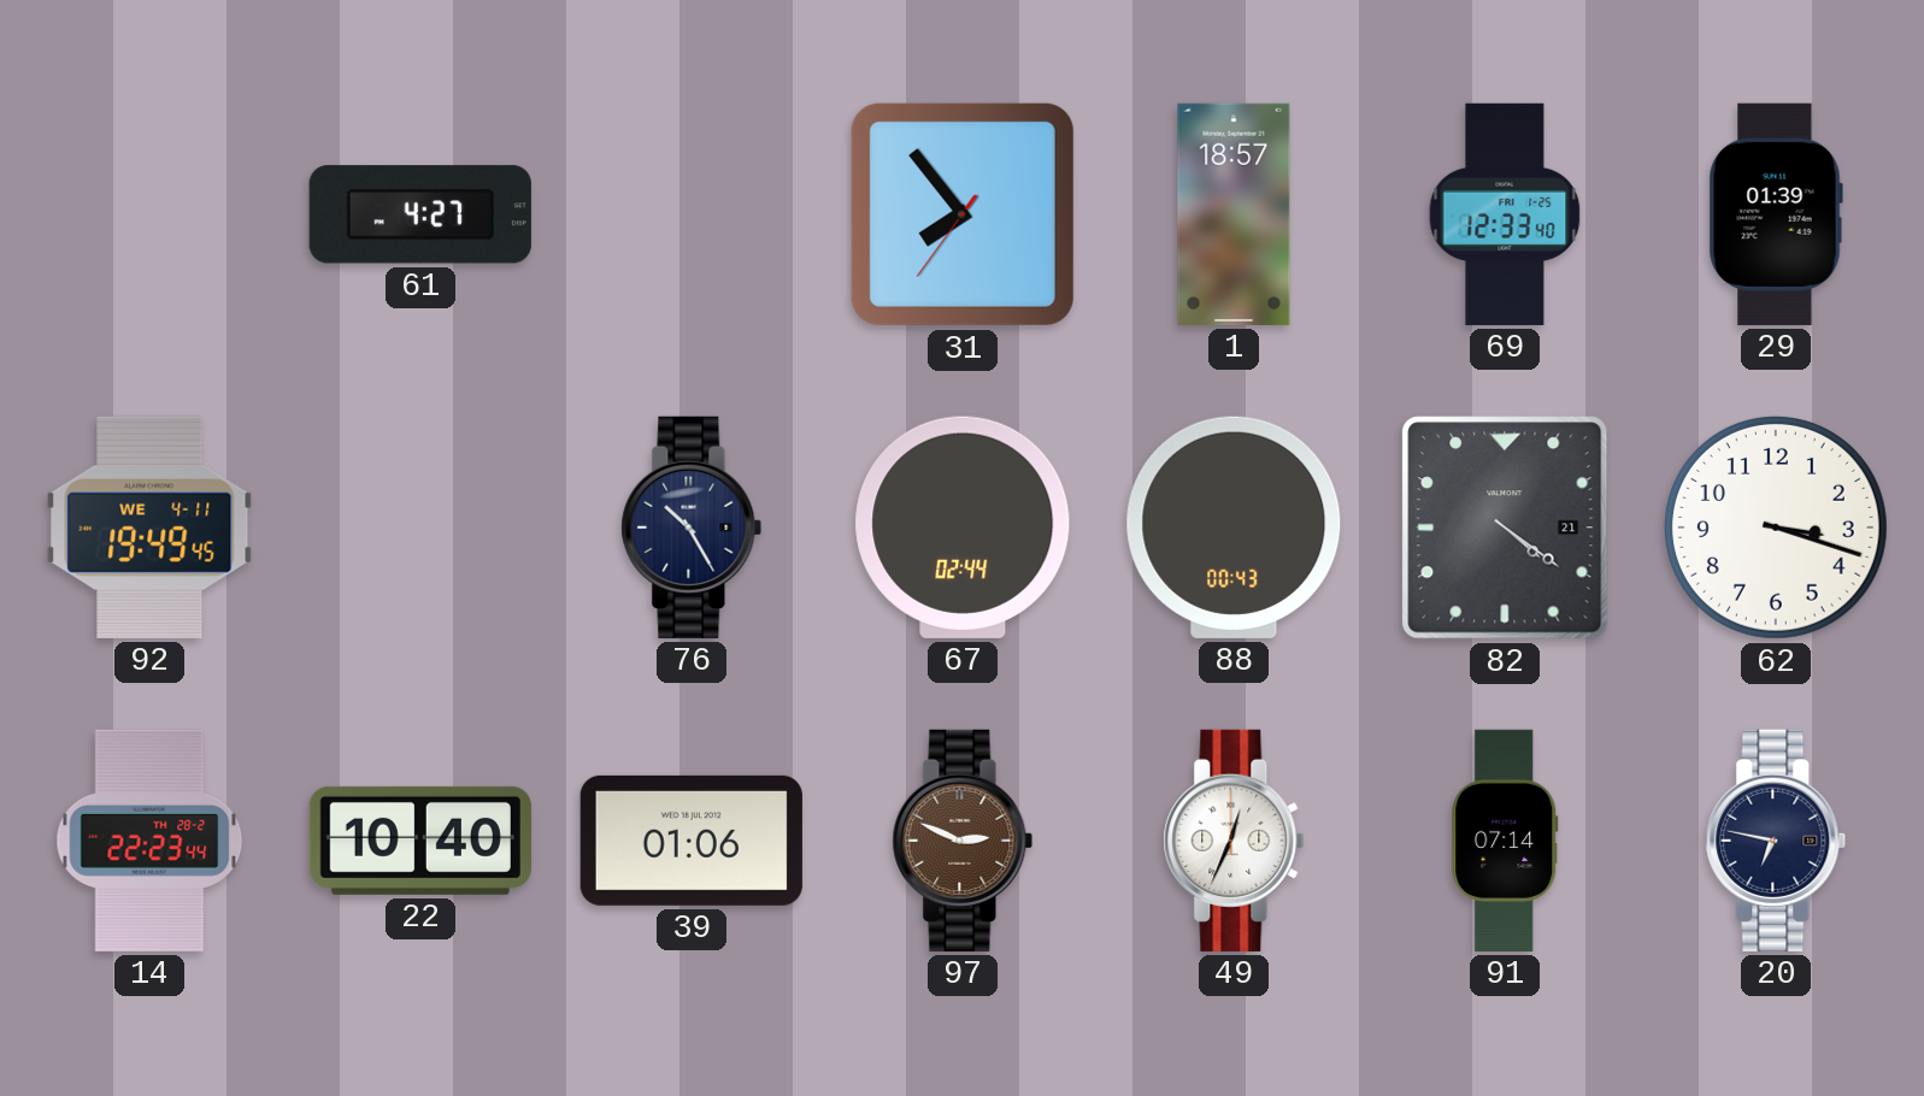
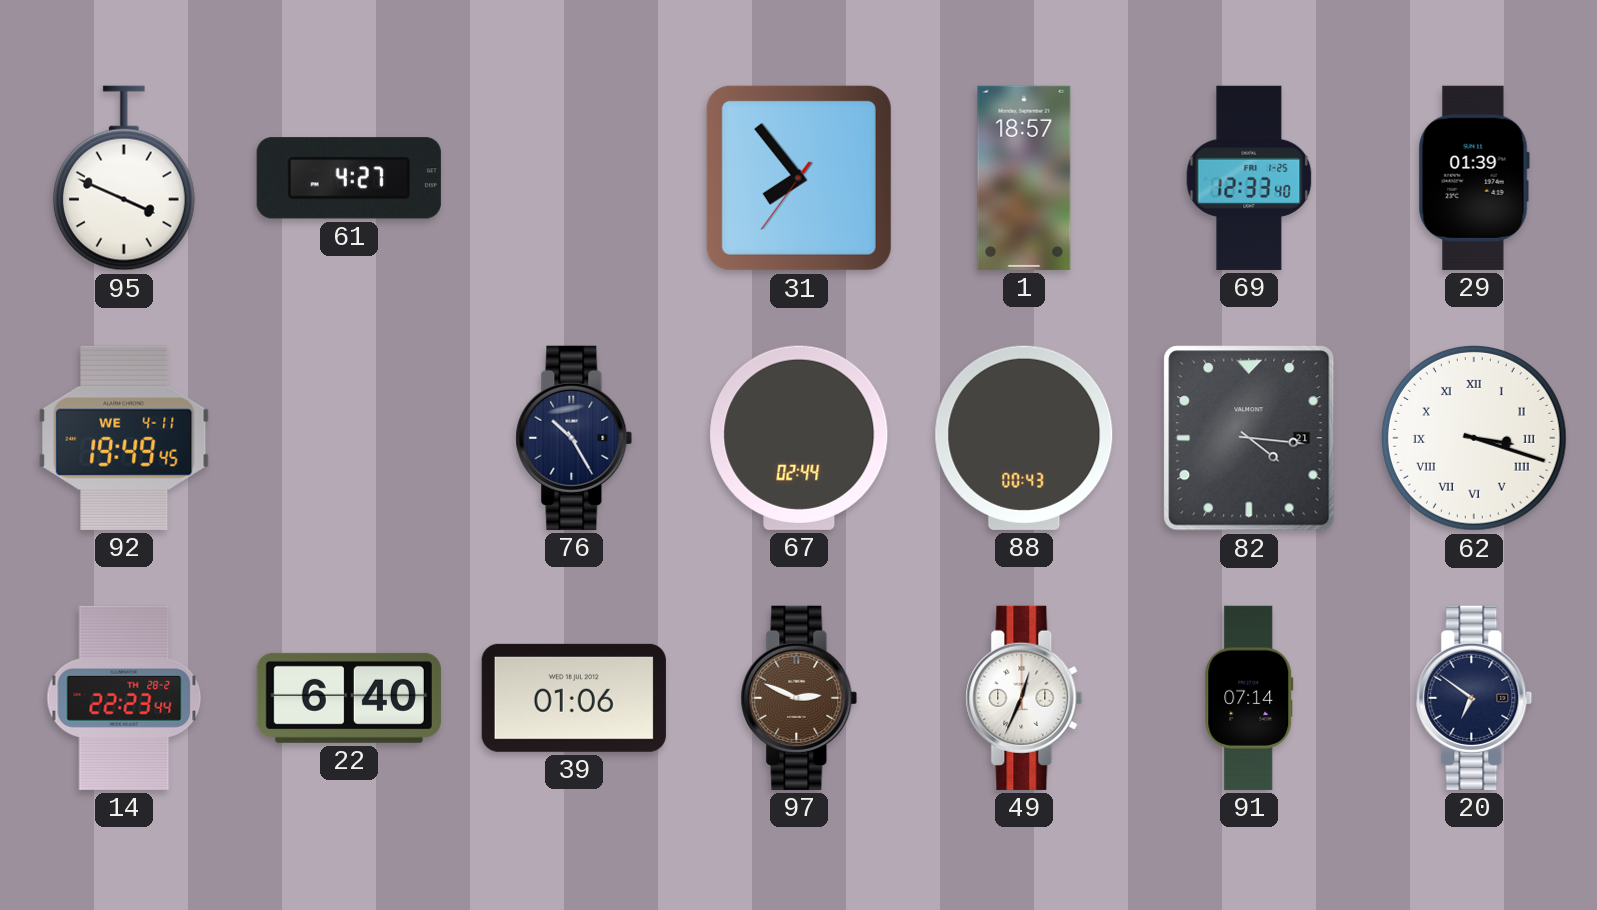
95: none -> 3:49
82: 4:21 -> 4:16
62 numerals: Arabic -> Roman
22: 10:40 -> 6:40
20: 6:47 -> 6:51
